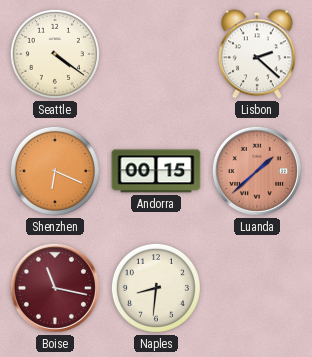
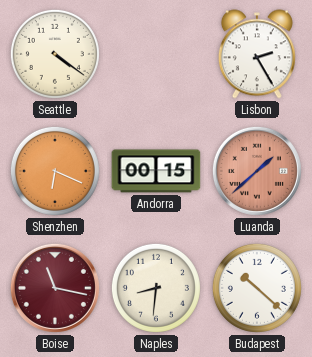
Lisbon: 2:22 -> 2:25
Budapest: none -> 10:22
